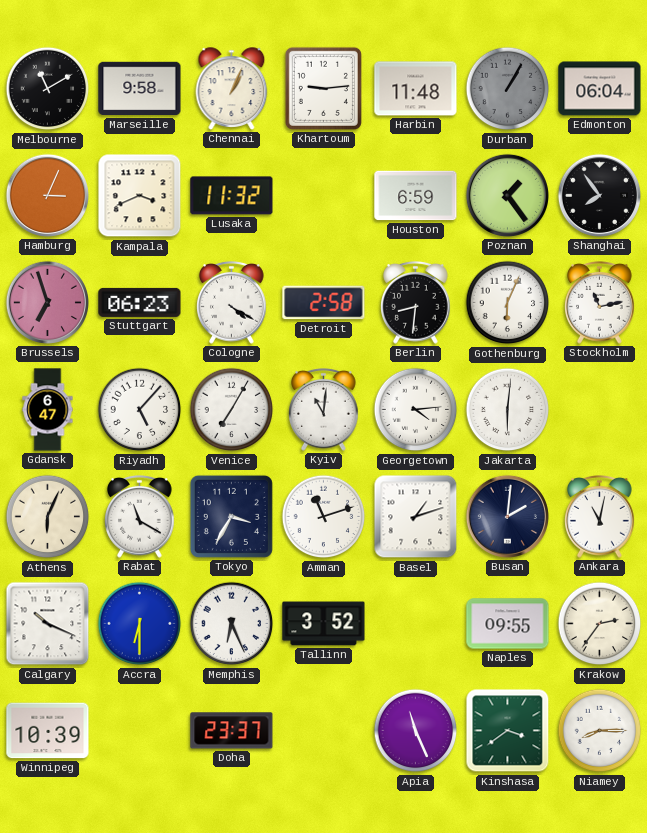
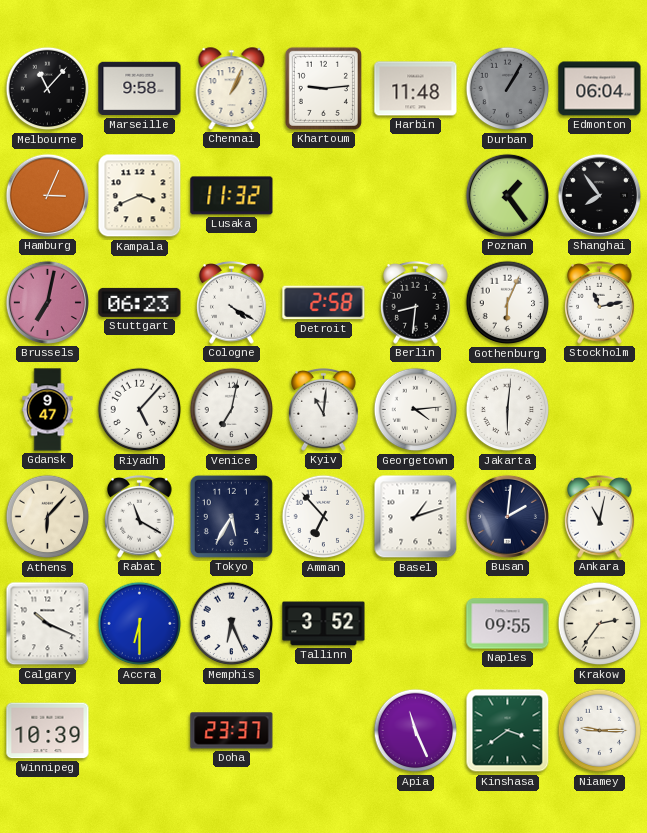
Melbourne: 11:10 -> 11:07
Houston: 6:59 -> none
Brussels: 6:57 -> 7:02
Gdansk: 6:47 -> 9:47
Venice: 7:05 -> 7:02
Athens: 6:04 -> 6:07
Tokyo: 3:35 -> 5:35
Amman: 11:12 -> 6:53
Niamey: 8:15 -> 9:15
